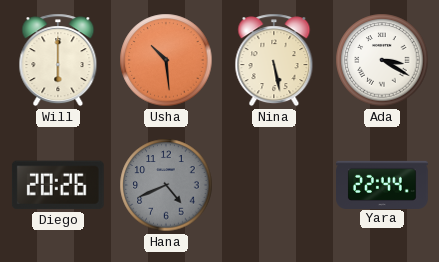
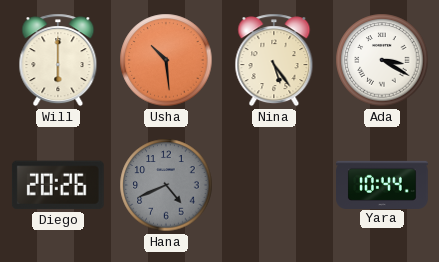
Nina: 5:28 -> 5:24
Yara: 22:44 -> 10:44
